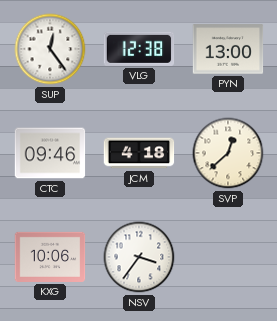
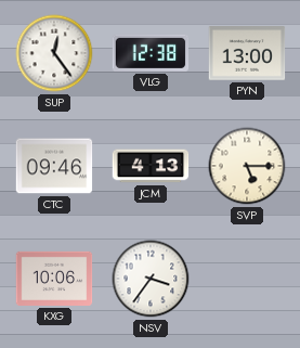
JCM: 4:18 -> 4:13
SVP: 12:38 -> 5:15
